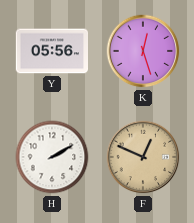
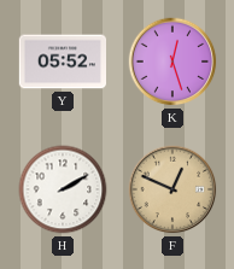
Y: 05:56 -> 05:52
